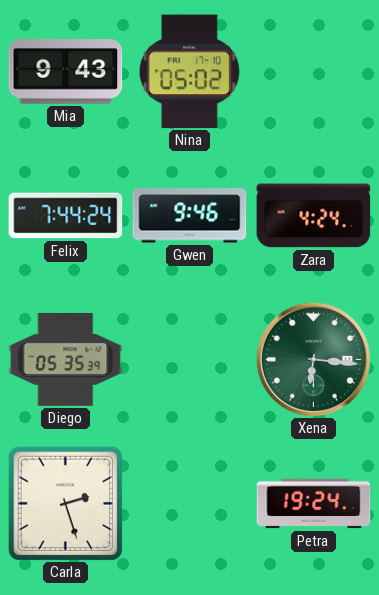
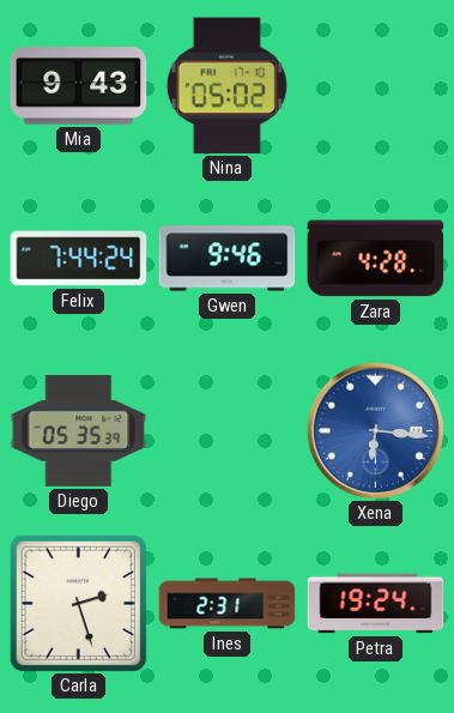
Zara: 4:24 -> 4:28
Xena dial: green -> blue
Ines: none -> 2:31
